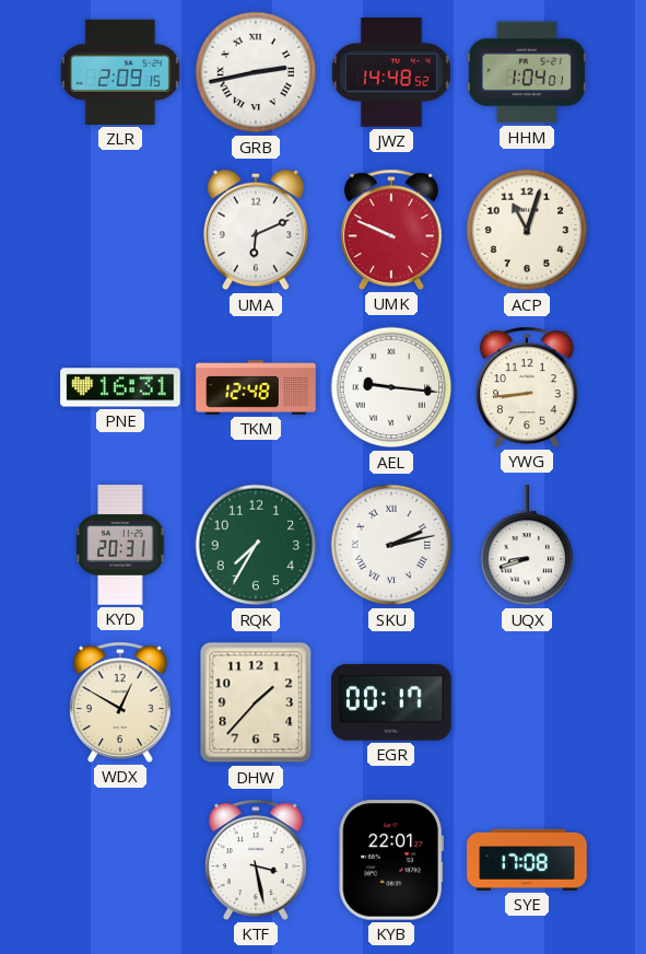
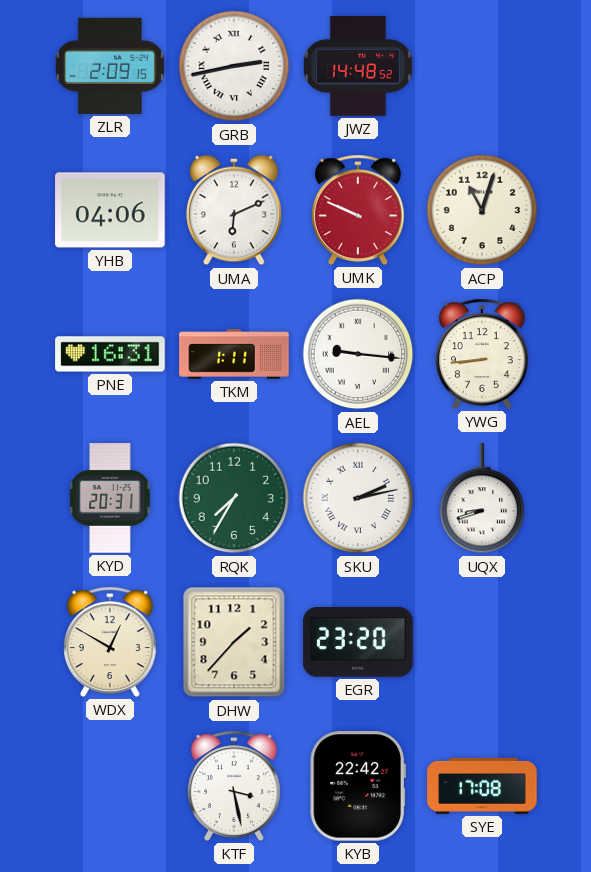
HHM: 1:04 -> none
YHB: none -> 04:06
TKM: 12:48 -> 1:11
EGR: 00:17 -> 23:20
KYB: 22:01 -> 22:42
